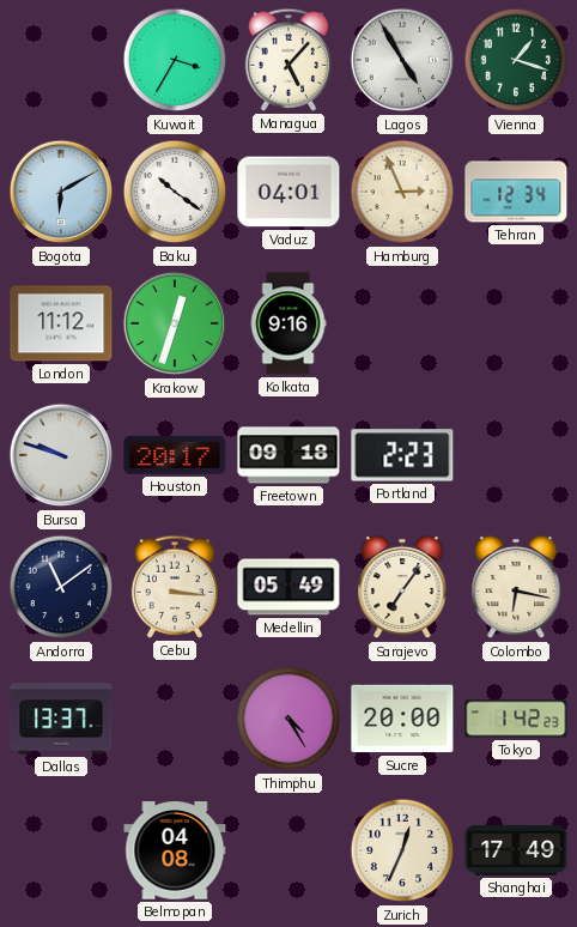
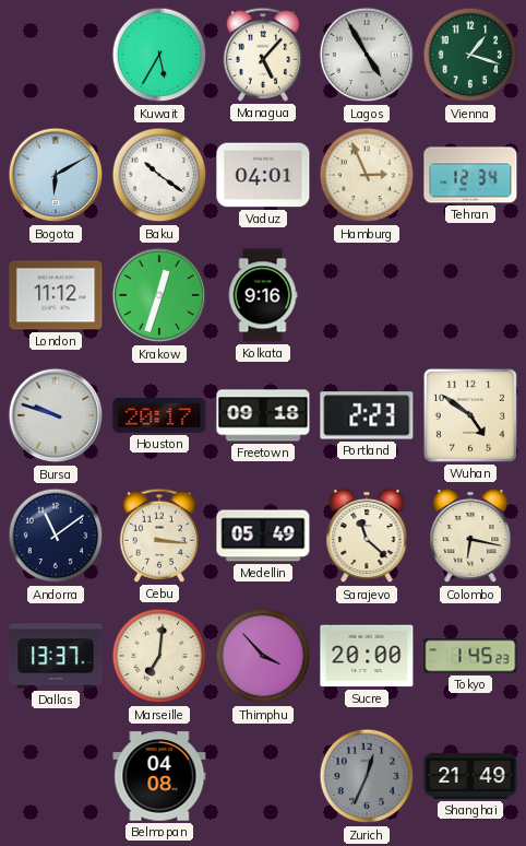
Kuwait: 3:35 -> 5:35
Wuhan: none -> 4:51
Sarajevo: 7:06 -> 11:22
Marseille: none -> 7:01
Thimphu: 4:25 -> 3:53
Tokyo: 1:42 -> 1:45
Zurich dial: cream -> grey
Shanghai: 17:49 -> 21:49
